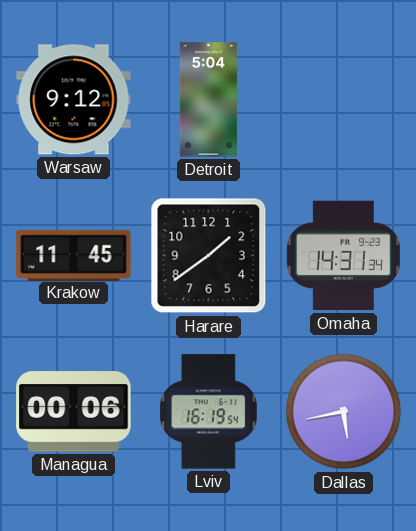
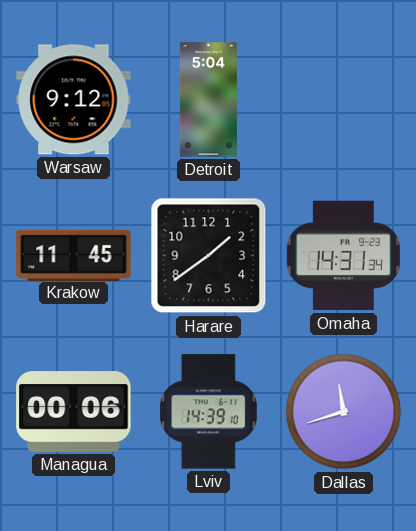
Lviv: 16:19 -> 14:39
Dallas: 5:43 -> 11:42
